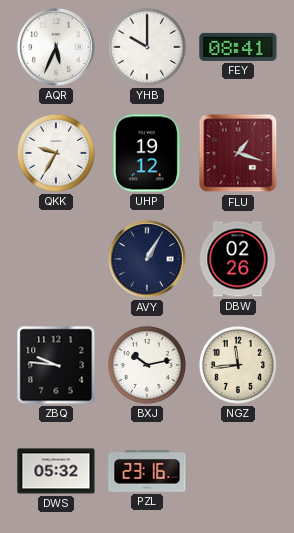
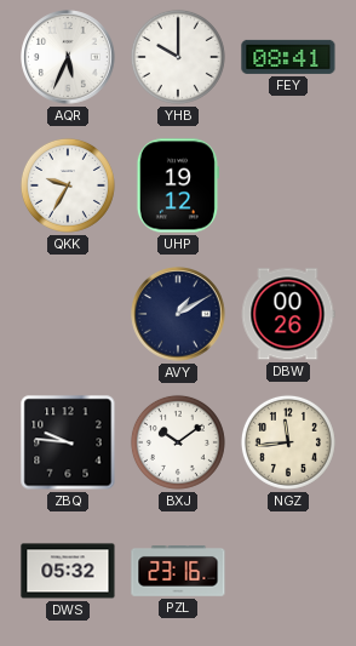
FLU: 1:18 -> none
AVY: 1:05 -> 1:10
DBW: 02:26 -> 00:26
BXJ: 10:13 -> 10:09
